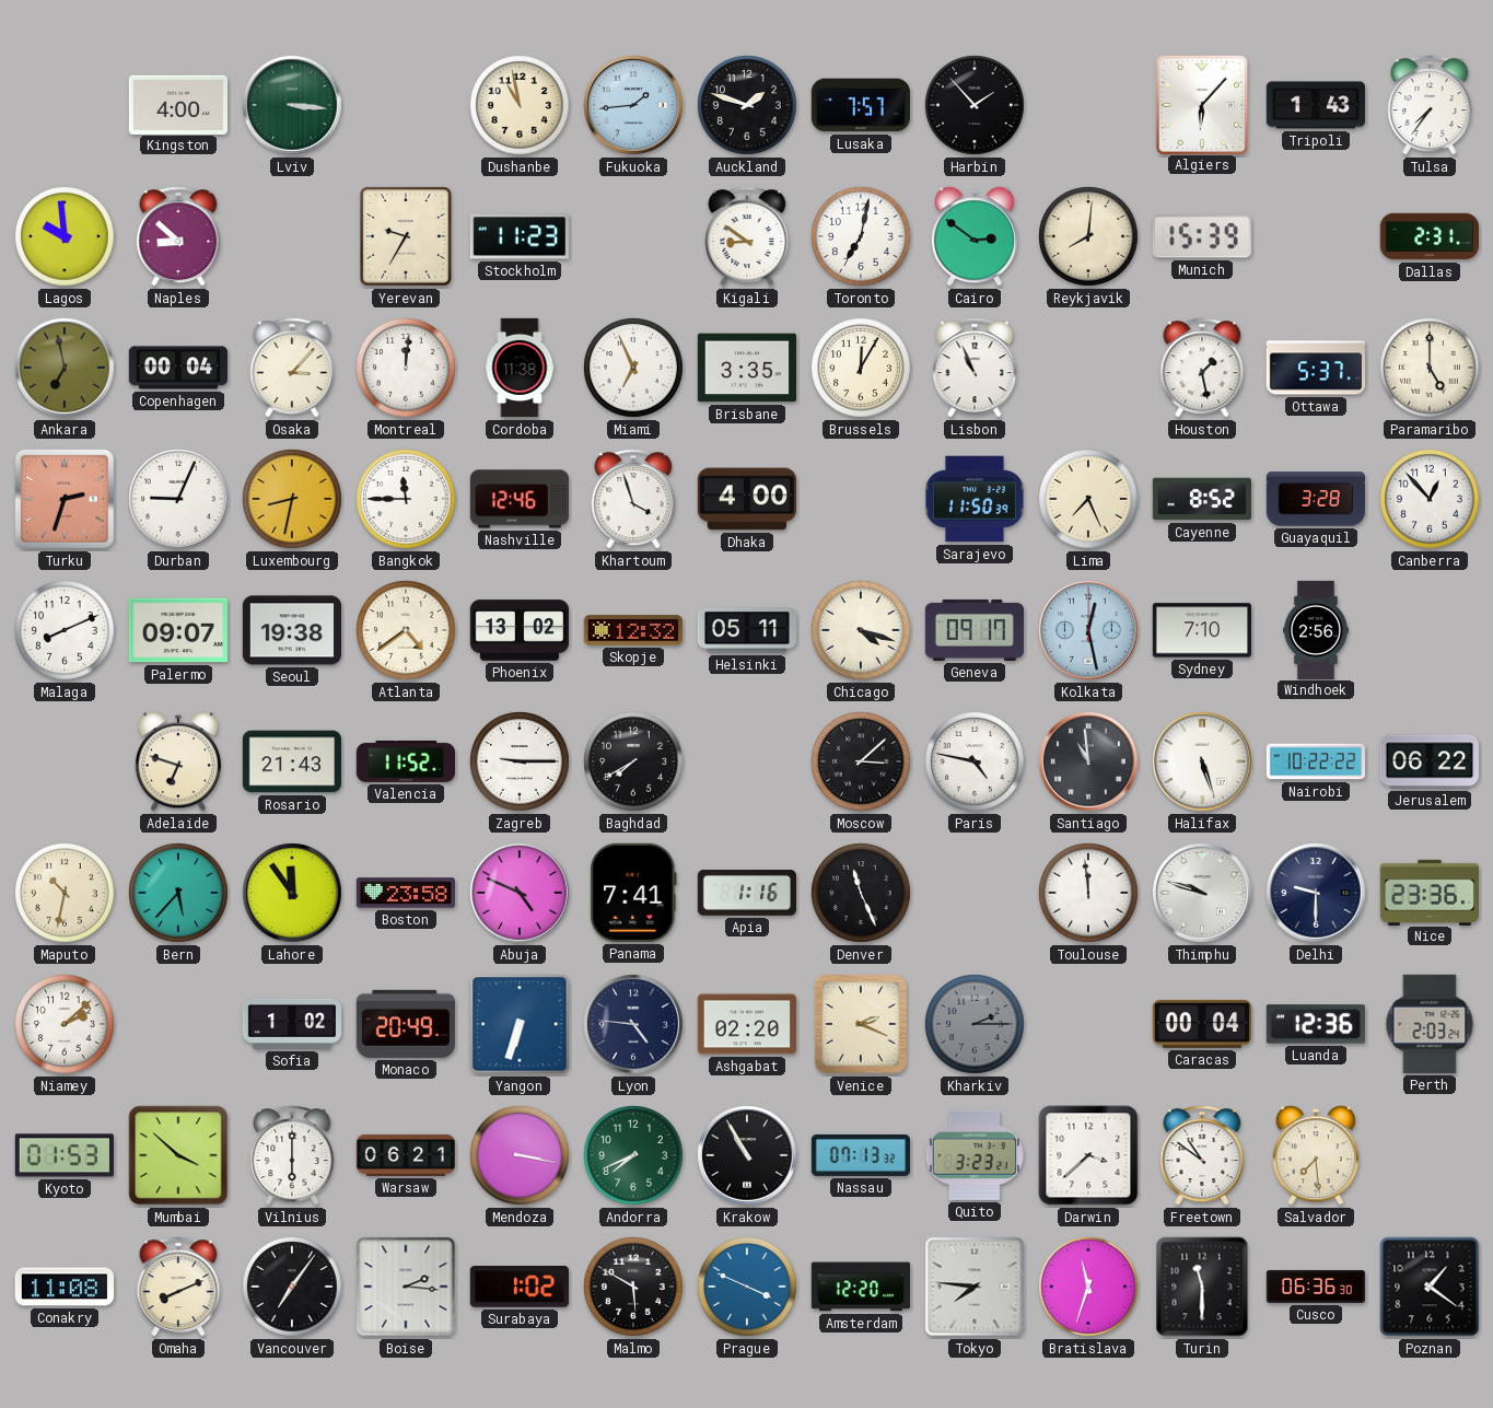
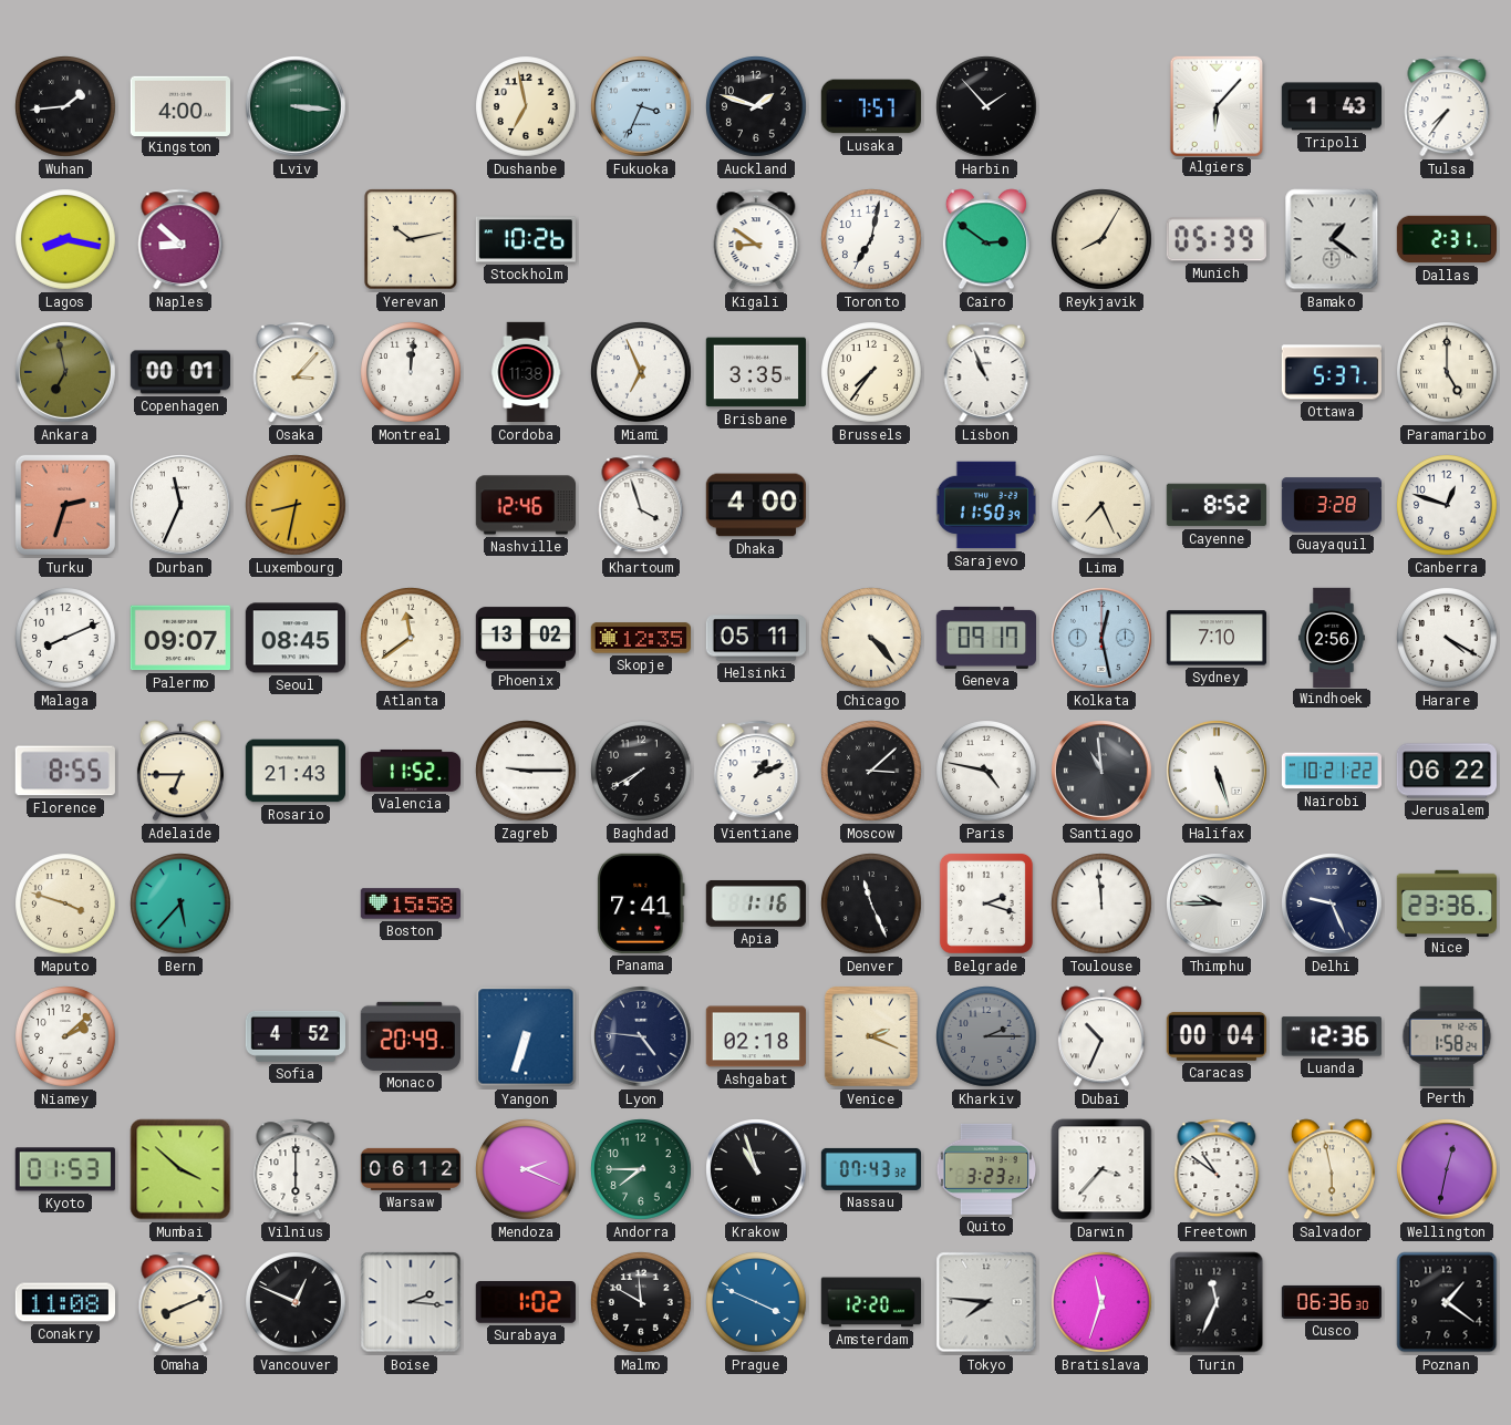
Wuhan: none -> 1:44
Dushanbe: 10:58 -> 6:58
Fukuoka: 1:44 -> 3:34
Lagos: 9:59 -> 8:17
Yerevan: 9:35 -> 10:13
Stockholm: 11:23 -> 10:26
Reykjavik: 8:01 -> 8:05
Munich: 15:39 -> 05:39
Bamako: none -> 1:21
Copenhagen: 00:04 -> 00:01
Brussels: 12:05 -> 7:36
Houston: 1:28 -> none
Durban: 9:04 -> 11:34
Bangkok: 11:45 -> none
Canberra: 12:53 -> 12:48
Seoul: 19:38 -> 08:45
Atlanta: 4:39 -> 11:39
Skopje: 12:32 -> 12:35
Chicago: 4:18 -> 4:23
Harare: none -> 4:20
Florence: none -> 8:55
Adelaide: 6:48 -> 6:45
Vientiane: none -> 1:11
Nairobi: 10:22 -> 10:21
Maputo: 10:32 -> 3:48
Lahore: 11:54 -> none
Boston: 23:58 -> 15:58
Abuja: 4:49 -> none
Belgrade: none -> 2:18
Thimphu: 9:48 -> 9:45
Delhi: 9:30 -> 9:26
Sofia: 1:02 -> 4:52
Ashgabat: 02:20 -> 02:18
Dubai: none -> 10:34
Perth: 2:03 -> 1:58
Warsaw: 06:21 -> 06:12
Mendoza: 3:17 -> 2:19
Andorra: 7:41 -> 7:45
Krakow: 10:55 -> 10:57
Nassau: 07:13 -> 07:43
Darwin: 3:38 -> 3:37
Salvador: 7:29 -> 5:58
Wellington: none -> 12:32
Vancouver: 7:06 -> 12:49
Malmo: 5:50 -> 11:50
Turin: 11:30 -> 11:34
